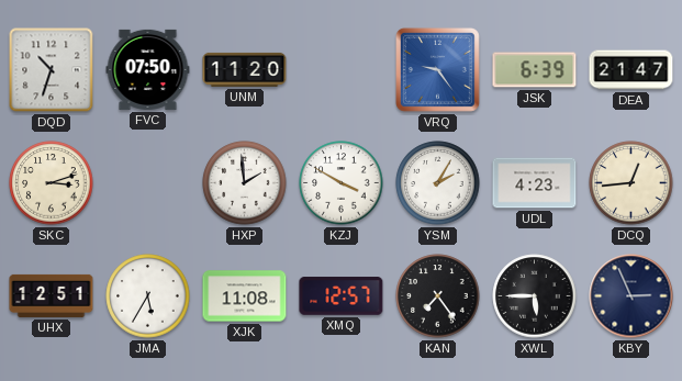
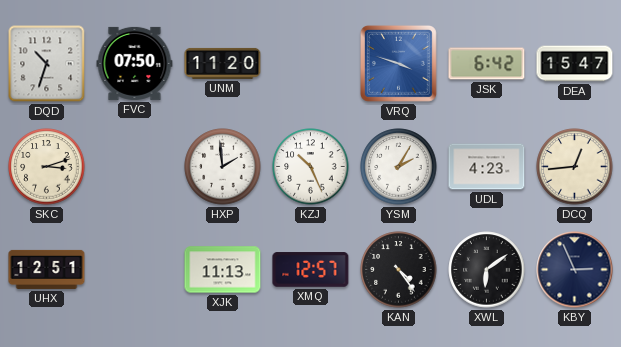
VRQ: 9:24 -> 3:48
JSK: 6:39 -> 6:42
DEA: 21:47 -> 15:47
KZJ: 3:50 -> 10:26
JMA: 5:35 -> none
XJK: 11:08 -> 11:13
KAN: 7:24 -> 4:24
XWL: 5:45 -> 6:09
